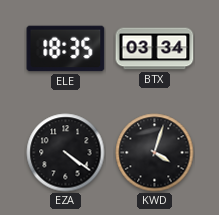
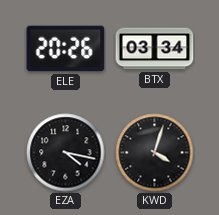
ELE: 18:35 -> 20:26
EZA: 4:21 -> 4:17
